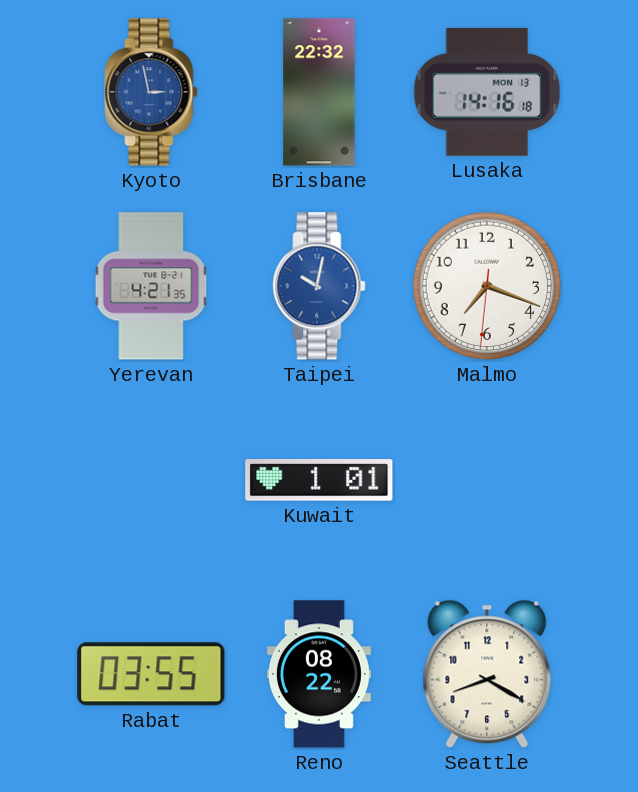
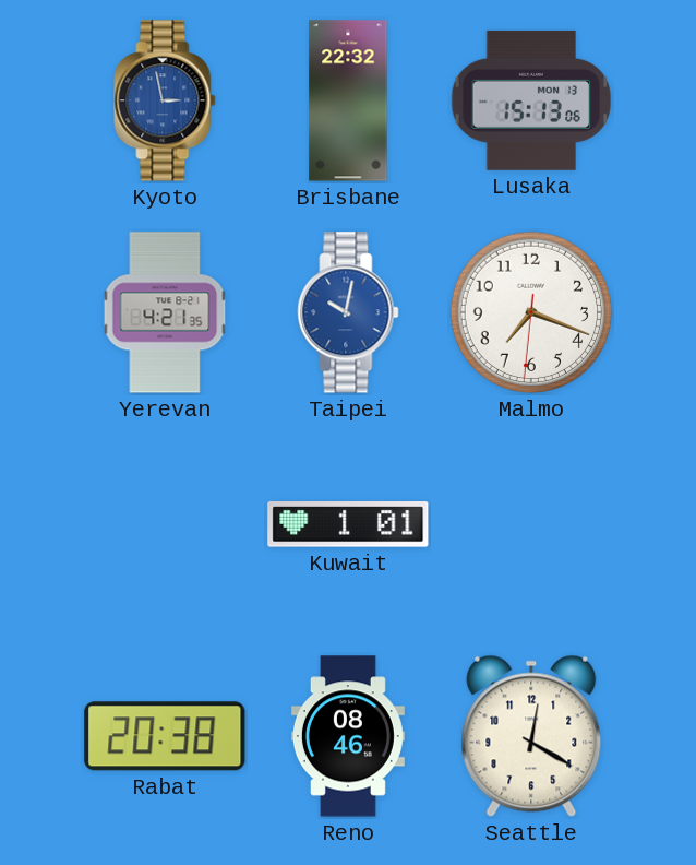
Lusaka: 14:16 -> 15:13
Rabat: 03:55 -> 20:38
Reno: 08:22 -> 08:46
Seattle: 8:20 -> 12:20
